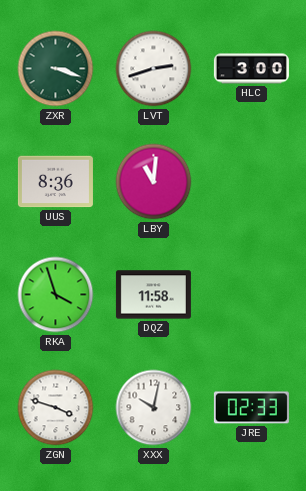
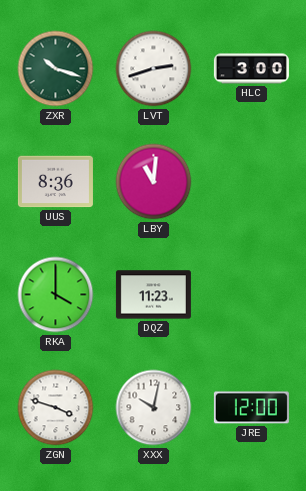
ZXR: 3:18 -> 10:18
RKA: 3:57 -> 4:00
DQZ: 11:58 -> 11:23
JRE: 02:33 -> 12:00
